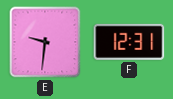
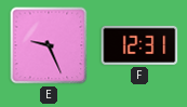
E: 9:31 -> 9:26
